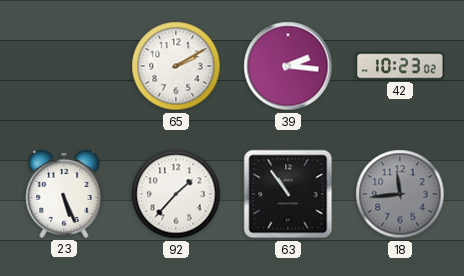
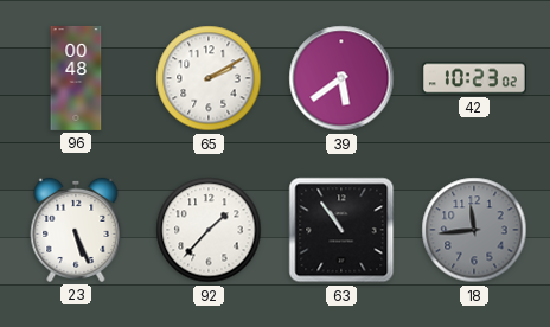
96: none -> 00:48
39: 2:16 -> 5:39
